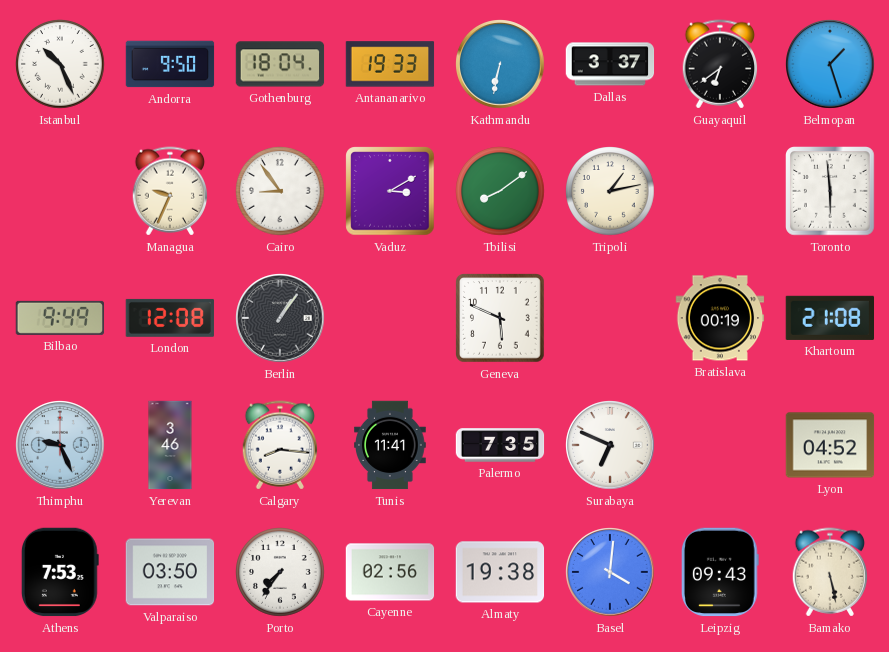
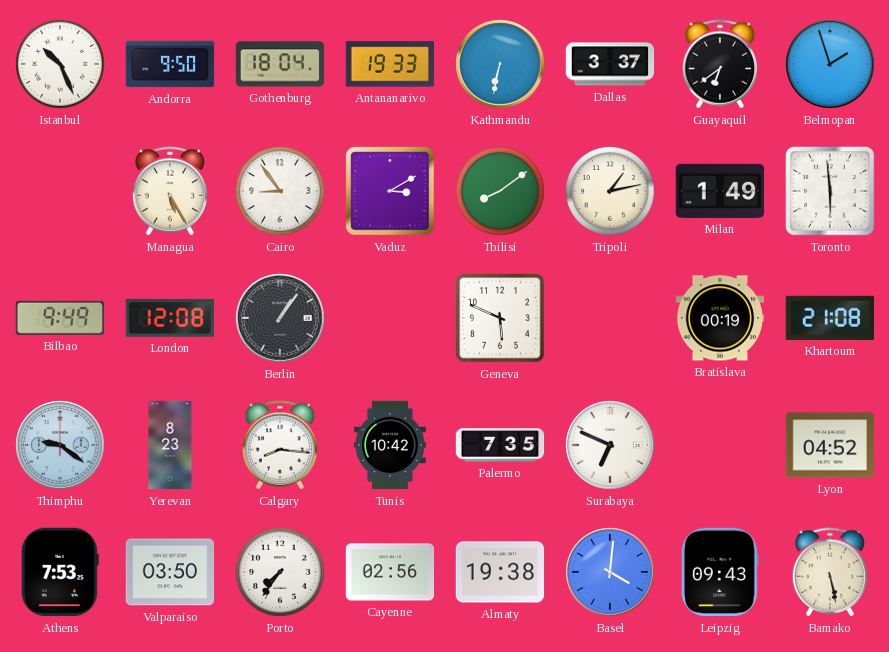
Belmopan: 1:27 -> 1:57
Managua: 9:34 -> 5:25
Milan: none -> 1:49
Thimphu: 9:26 -> 9:21
Yerevan: 3:46 -> 8:23
Tunis: 11:41 -> 10:42
